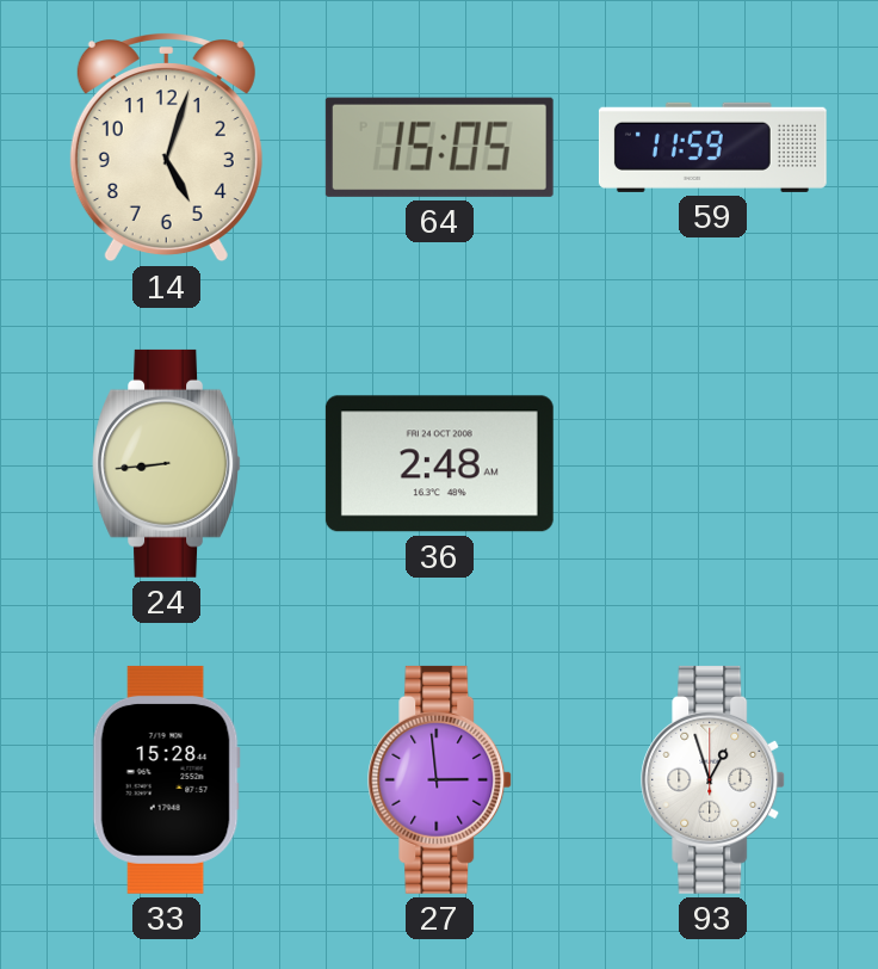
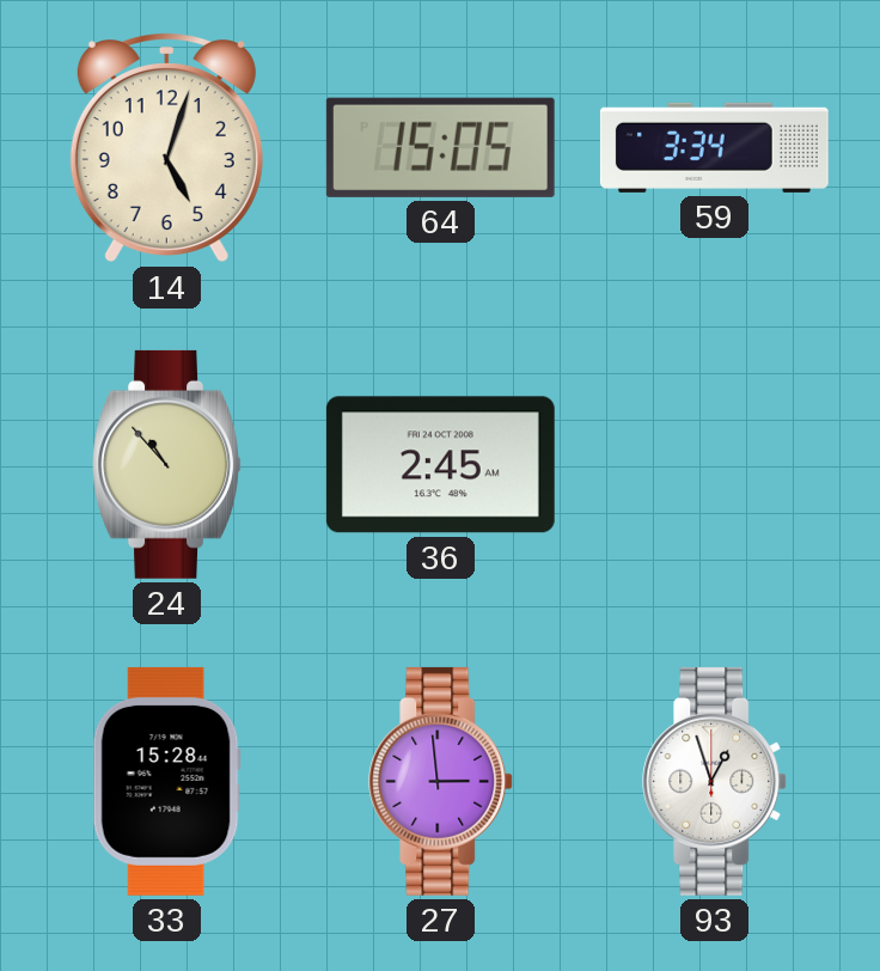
59: 11:59 -> 3:34
24: 8:44 -> 10:53
36: 2:48 -> 2:45
